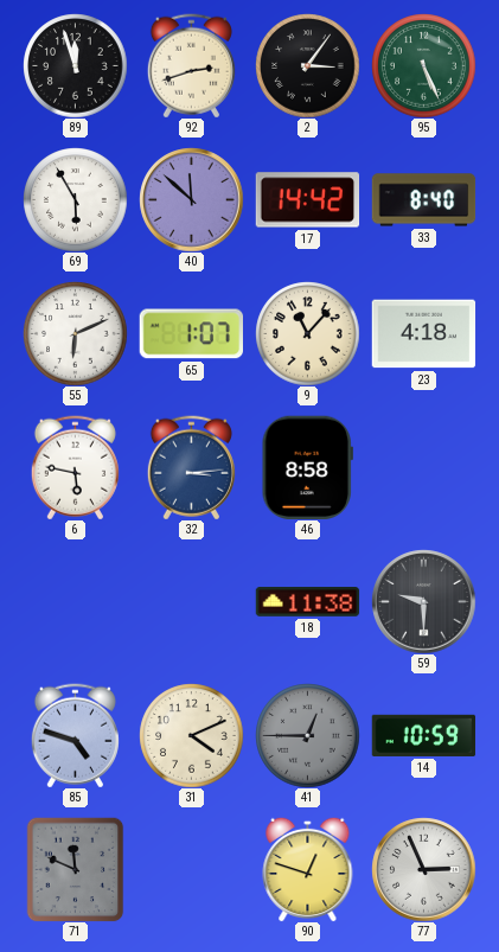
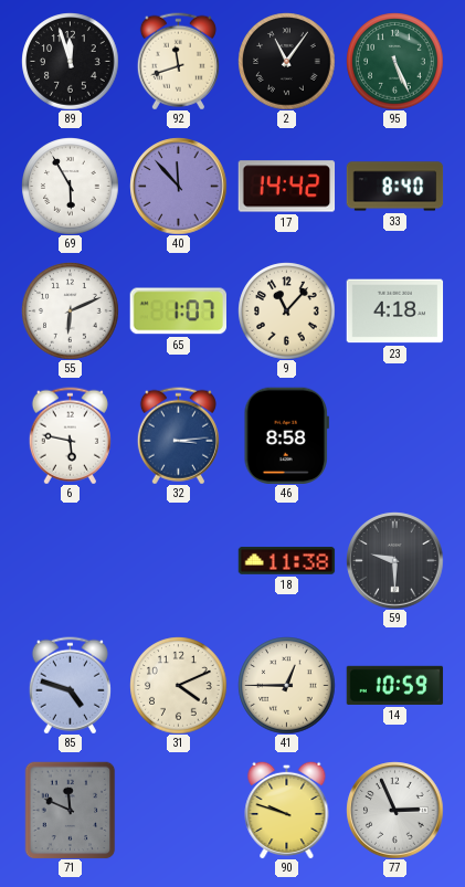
92: 2:42 -> 11:42
2: 3:06 -> 11:06
40: 11:52 -> 11:53
41 dial: grey -> cream
90: 12:48 -> 9:48
